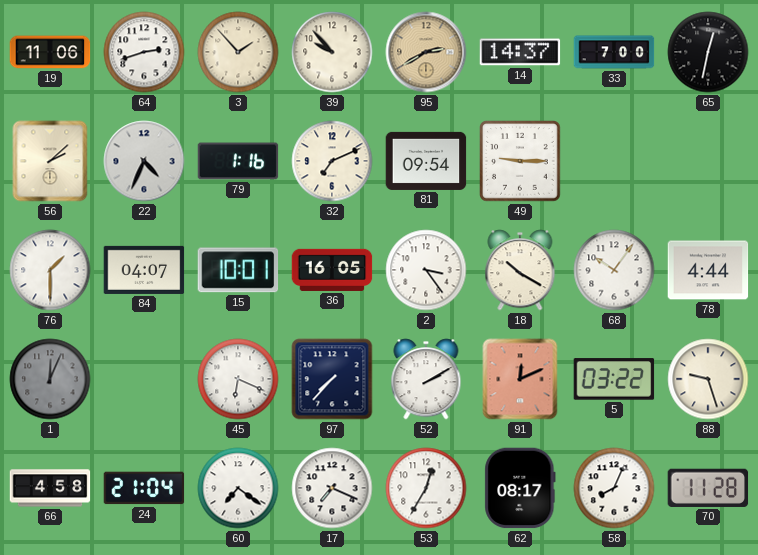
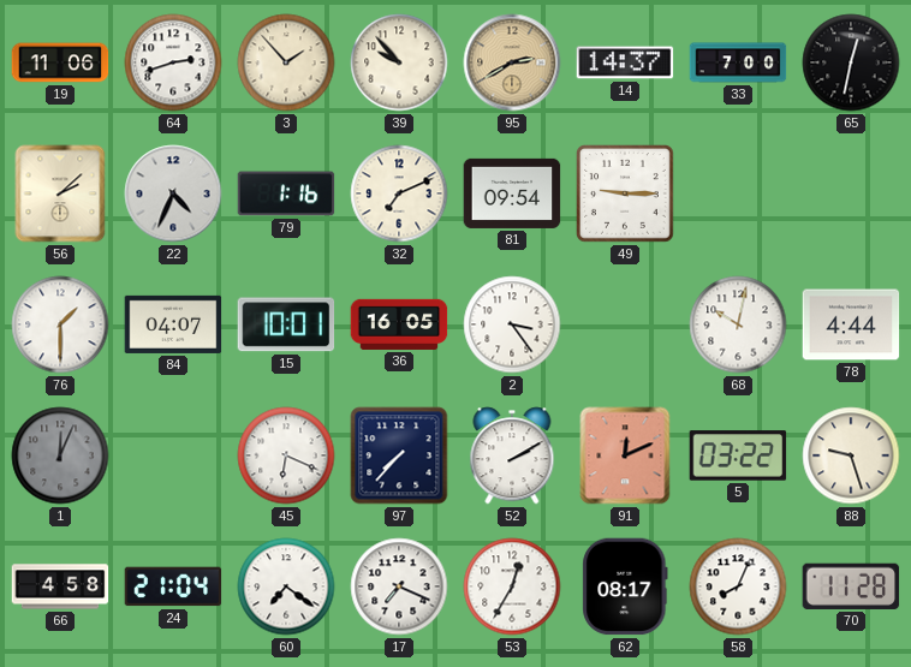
18: 10:20 -> none
68: 10:06 -> 10:02
